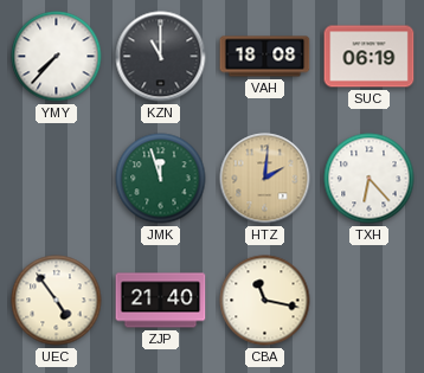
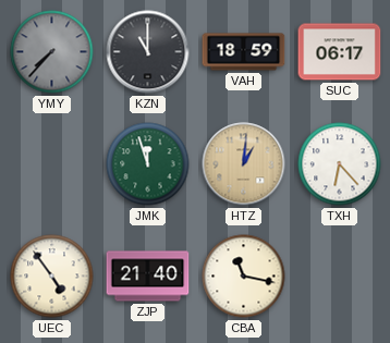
YMY dial: white -> grey
VAH: 18:08 -> 18:59
SUC: 06:19 -> 06:17
HTZ: 2:01 -> 1:01
